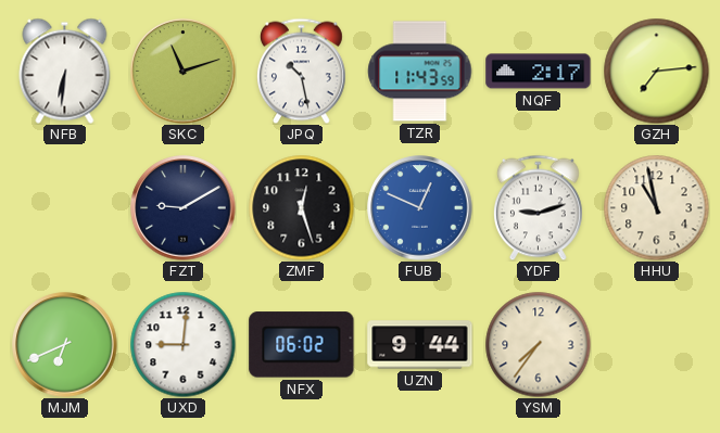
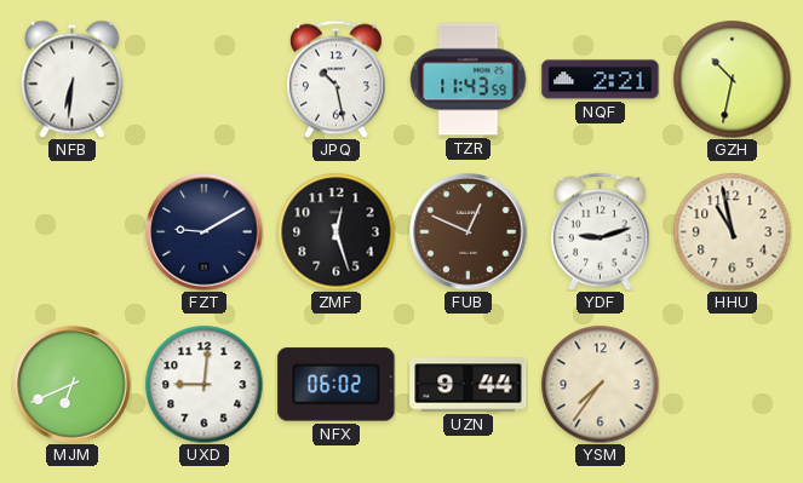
SKC: 11:12 -> none
NQF: 2:17 -> 2:21
GZH: 7:14 -> 10:32
FUB dial: blue -> brown
